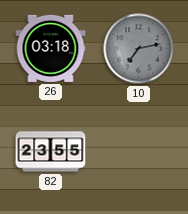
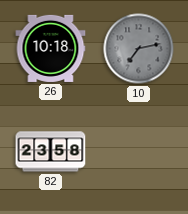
26: 03:18 -> 10:18
82: 23:55 -> 23:58
